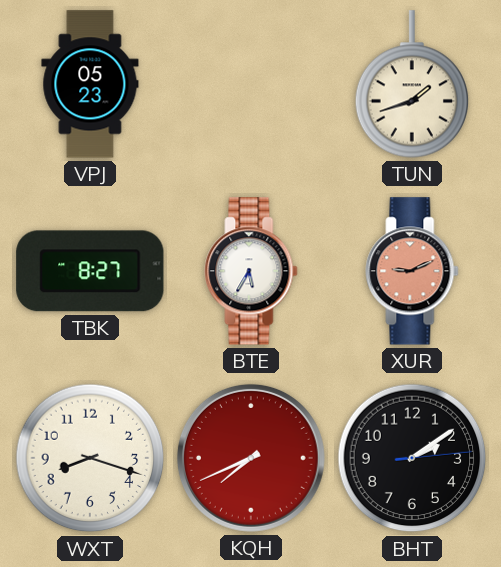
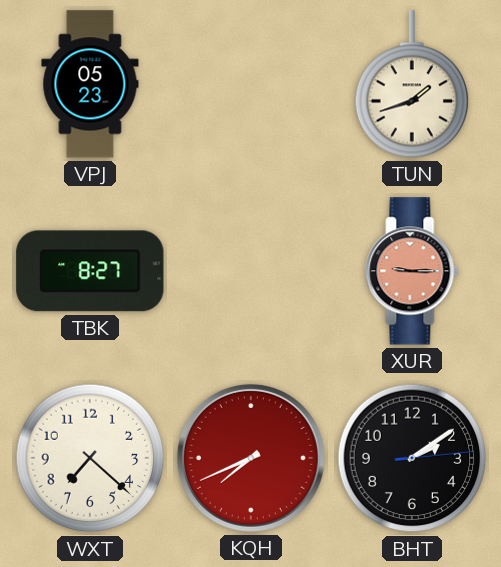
BTE: 5:35 -> none
XUR: 9:11 -> 9:15
WXT: 8:18 -> 7:22
